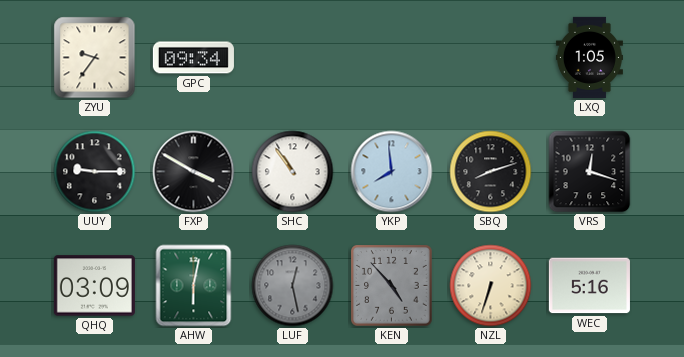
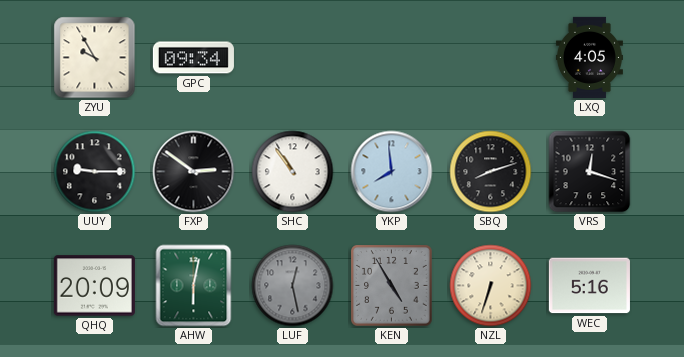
ZYU: 9:36 -> 9:55
LXQ: 1:05 -> 4:05
FXP: 3:50 -> 2:51
QHQ: 03:09 -> 20:09
KEN: 4:53 -> 4:55
